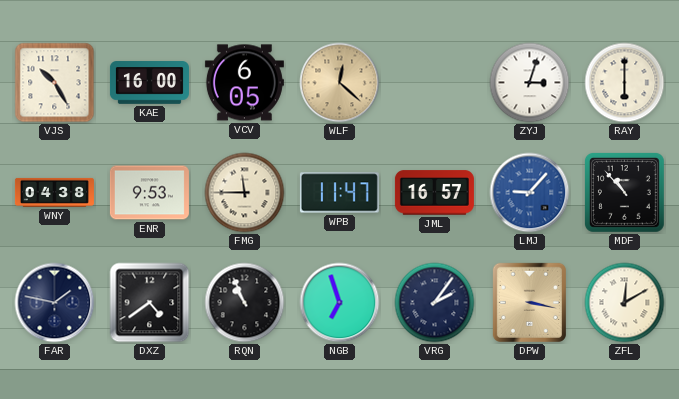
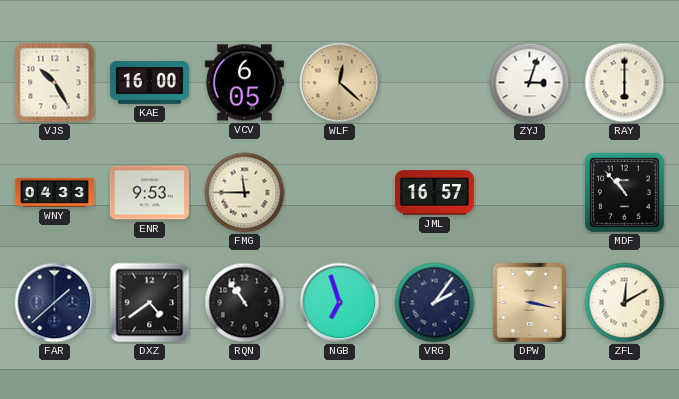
WNY: 04:38 -> 04:33
WPB: 11:47 -> none
LMJ: 9:07 -> none
FAR: 1:47 -> 1:38
RQN: 10:56 -> 10:54
